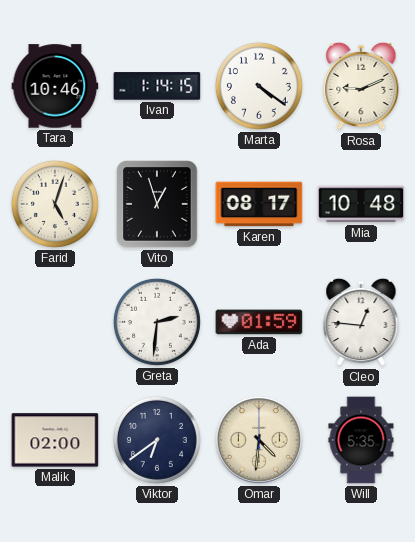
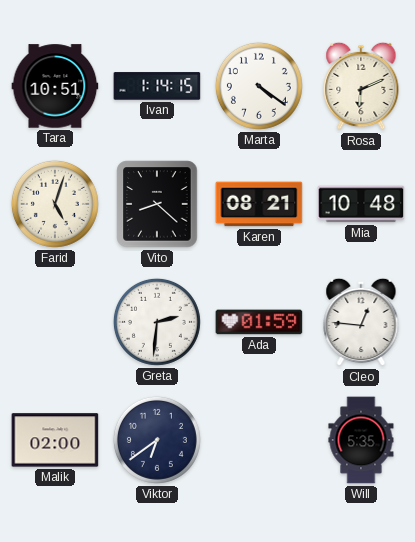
Tara: 10:46 -> 10:51
Rosa: 9:11 -> 6:11
Vito: 12:57 -> 8:22
Karen: 08:17 -> 08:21
Omar: 4:31 -> none
